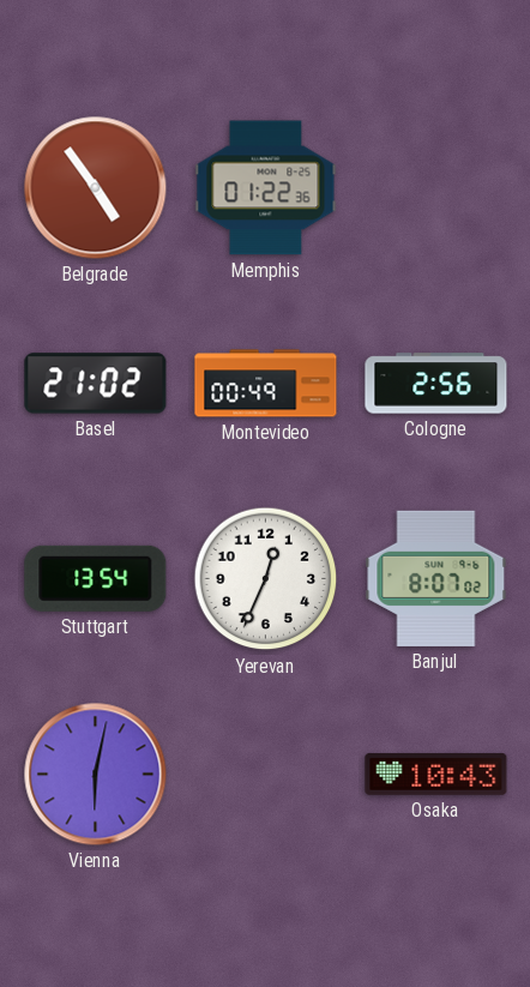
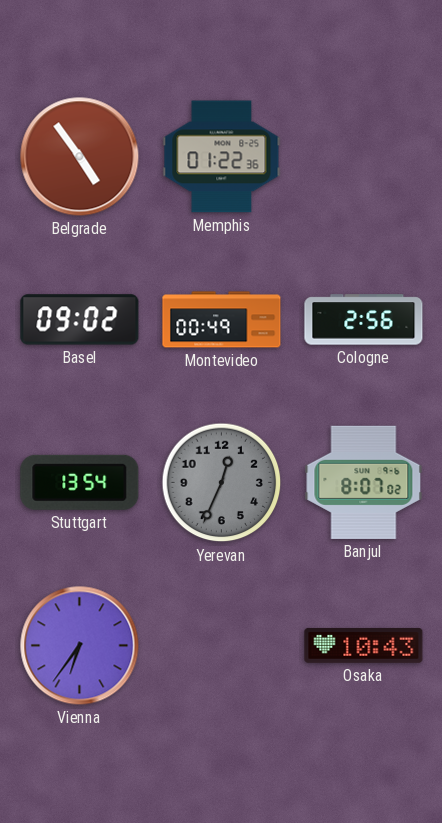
Basel: 21:02 -> 09:02
Yerevan dial: white -> grey
Vienna: 6:02 -> 6:36
